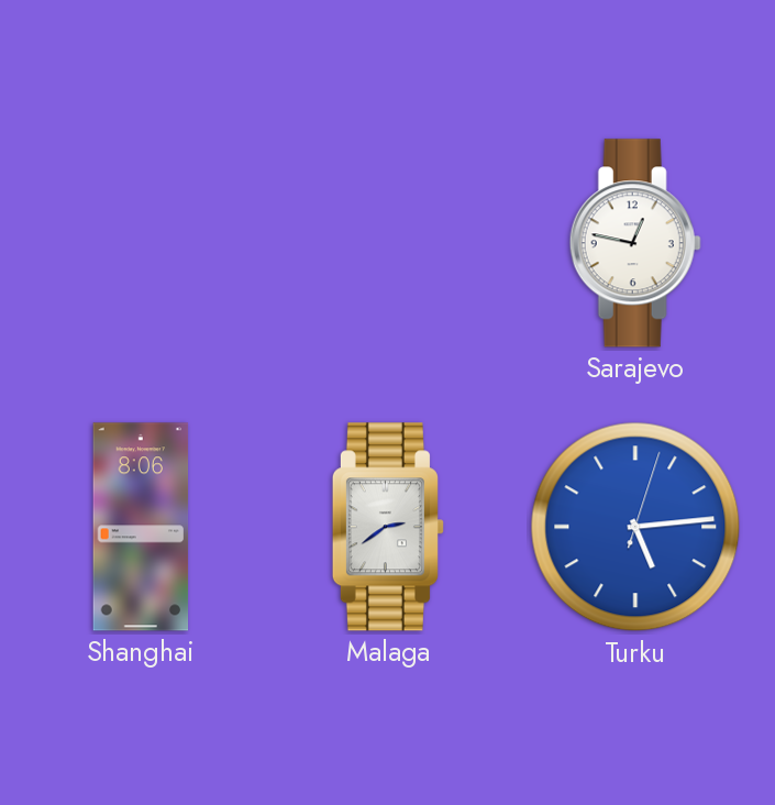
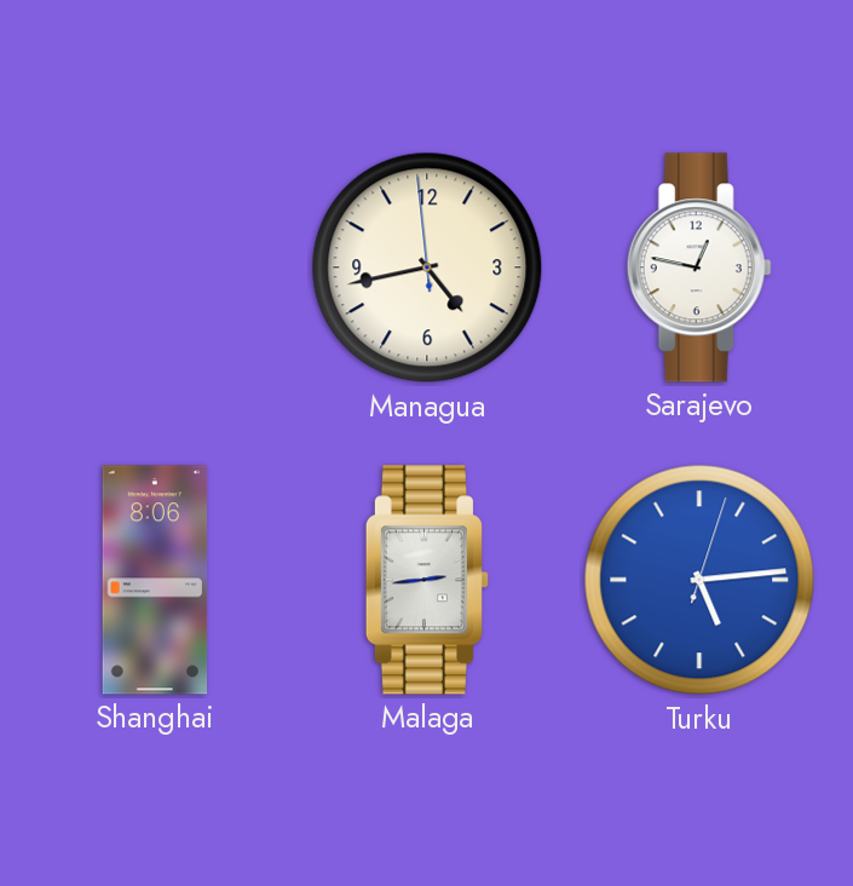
Managua: none -> 4:42
Malaga: 2:39 -> 2:44
